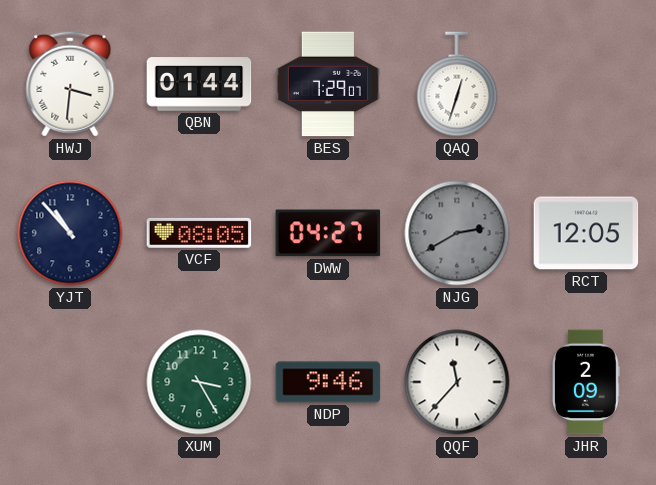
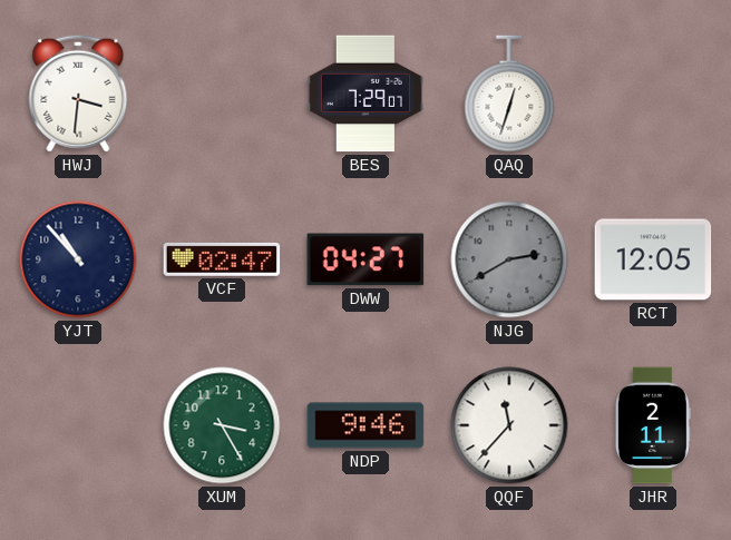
QBN: 01:44 -> none
VCF: 08:05 -> 02:47
JHR: 2:09 -> 2:11
